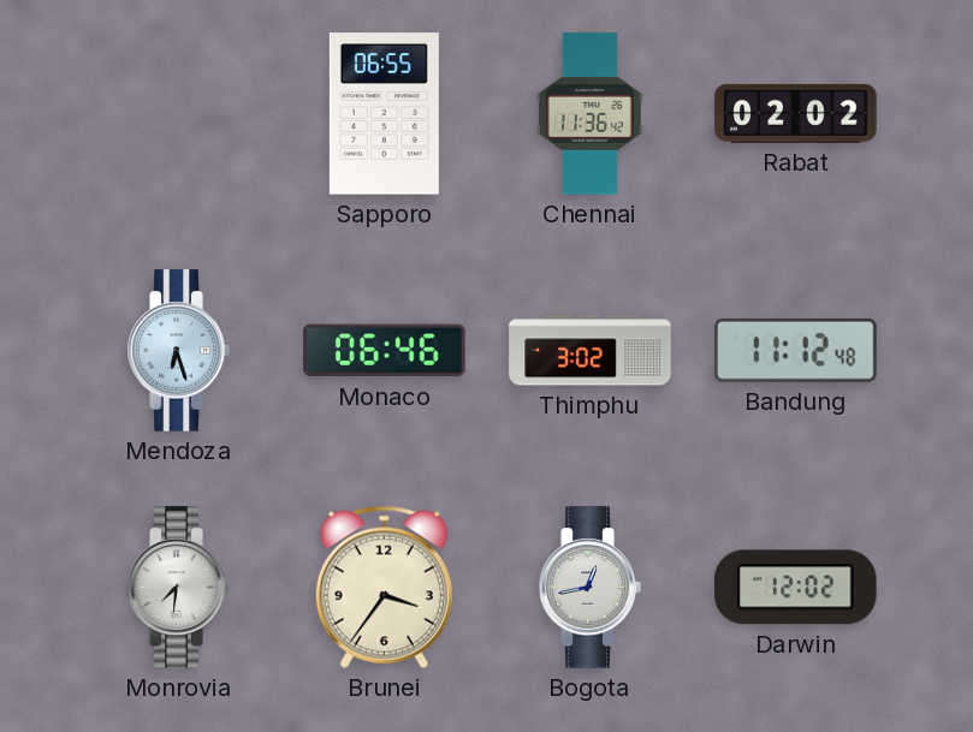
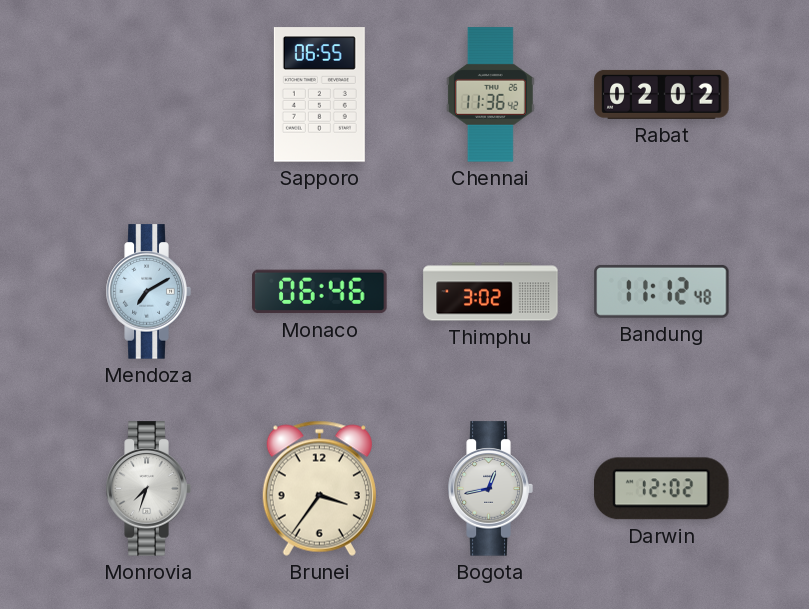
Mendoza: 6:27 -> 7:10
Monrovia: 7:31 -> 7:33
